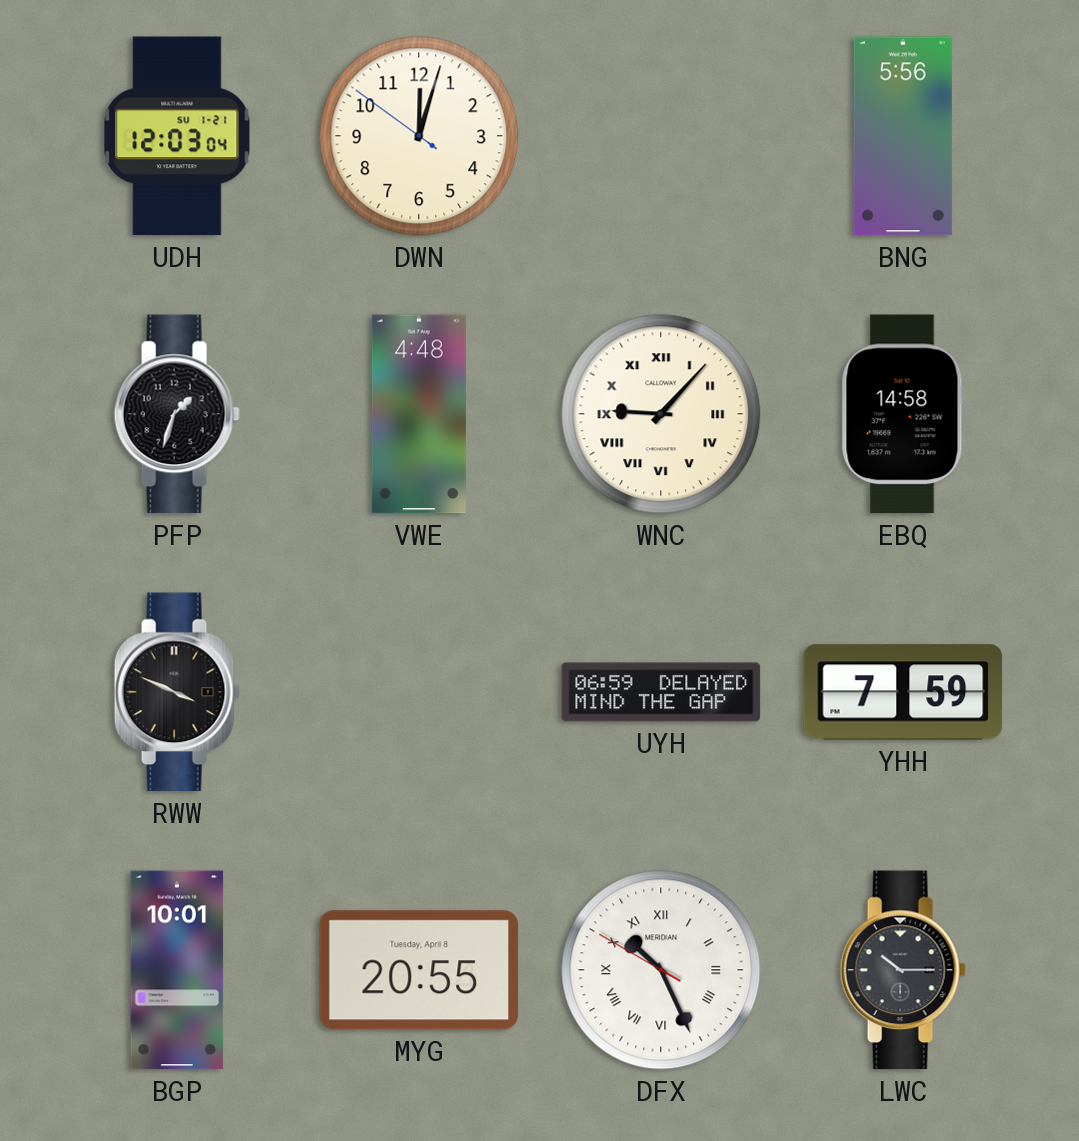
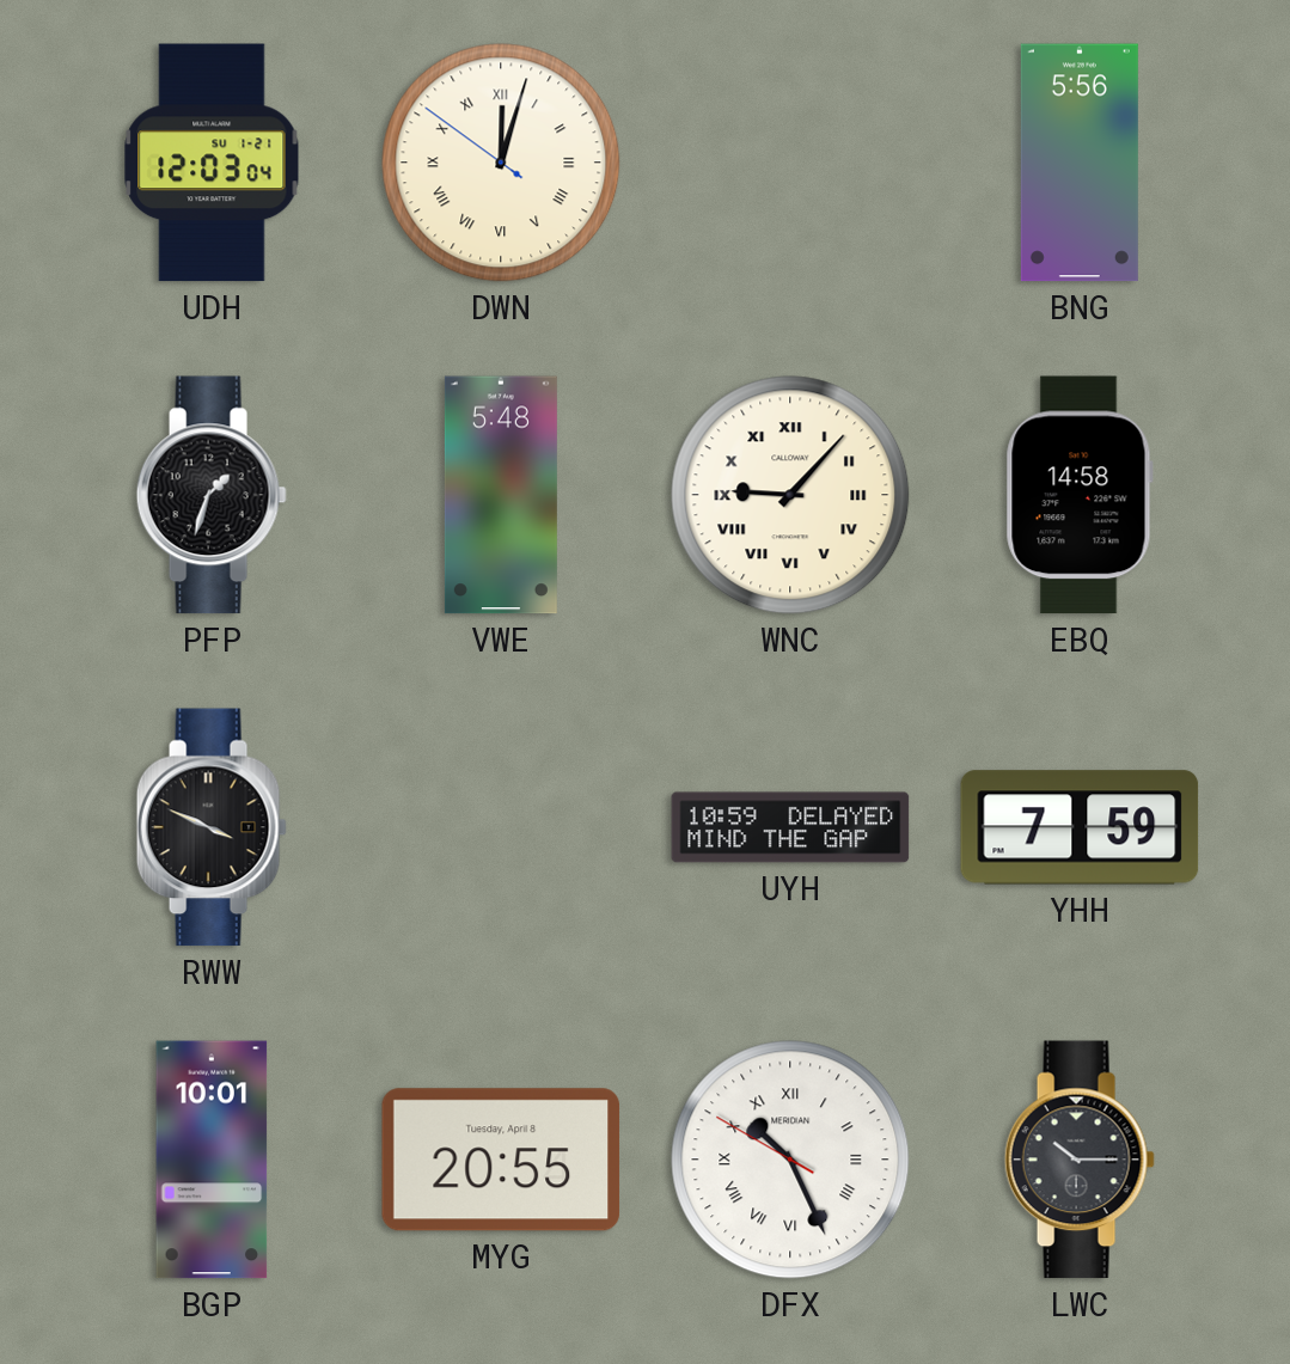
DWN numerals: Arabic -> Roman
VWE: 4:48 -> 5:48
UYH: 06:59 -> 10:59
